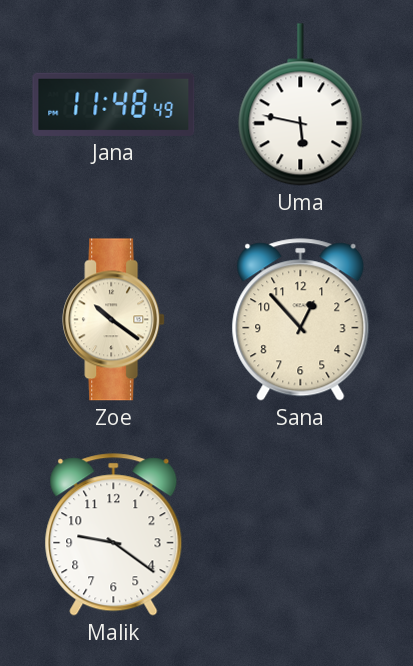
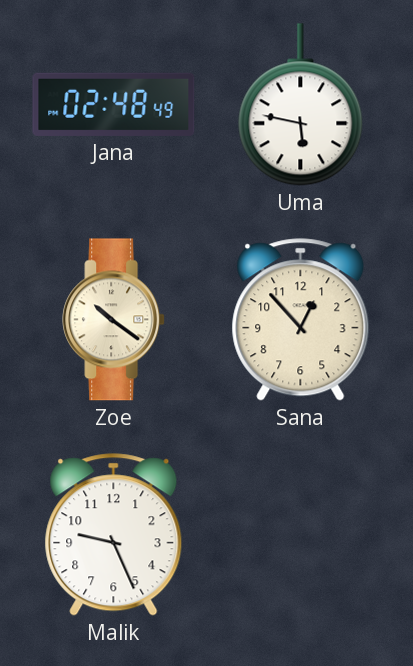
Jana: 11:48 -> 02:48
Malik: 9:21 -> 9:26
